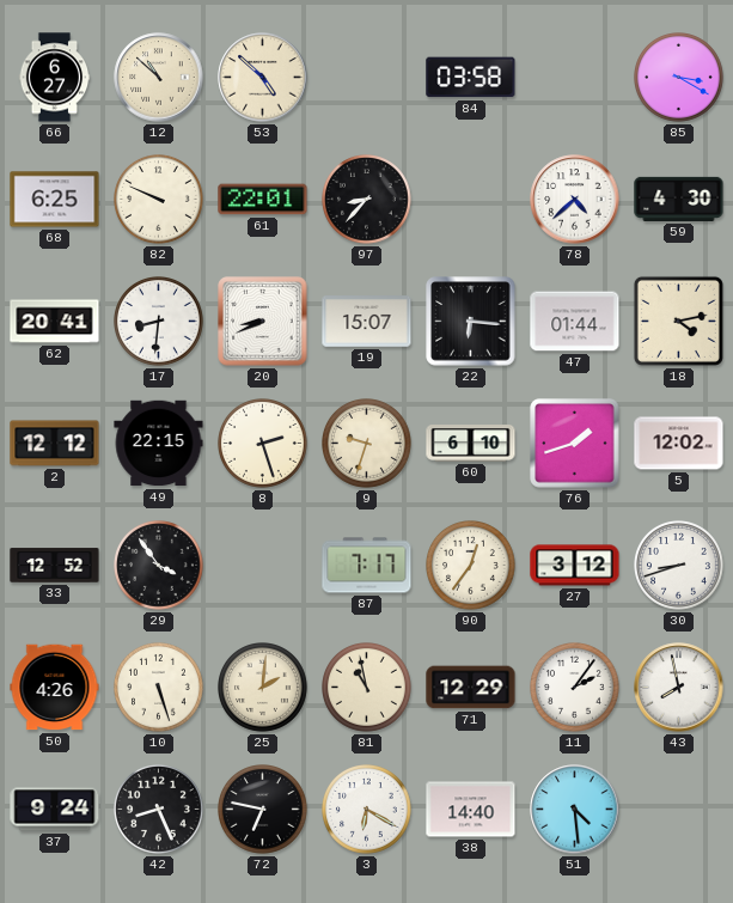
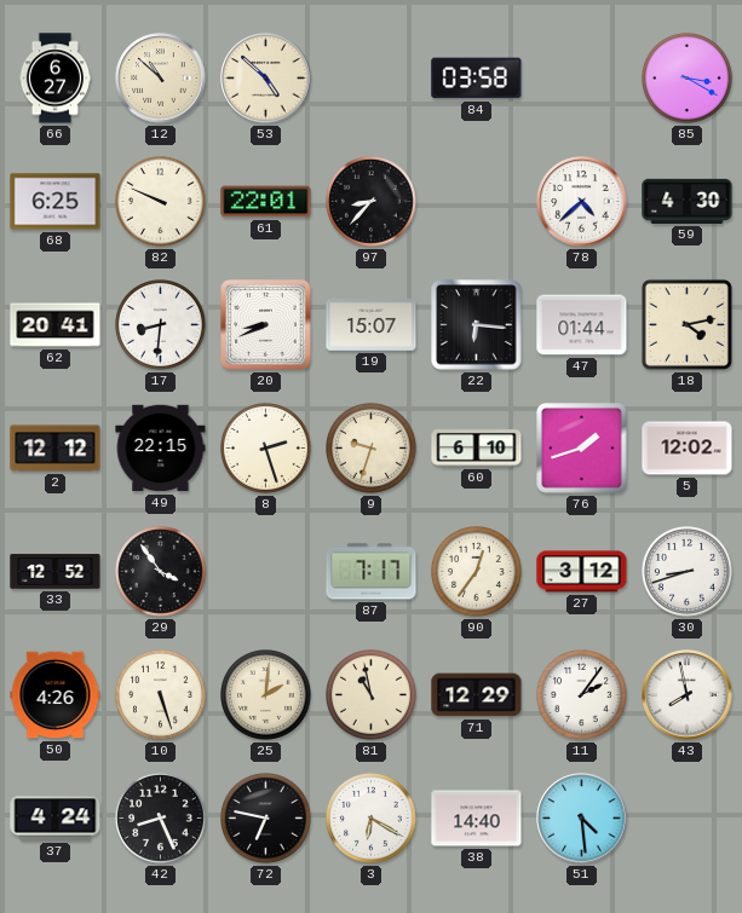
37: 9:24 -> 4:24
